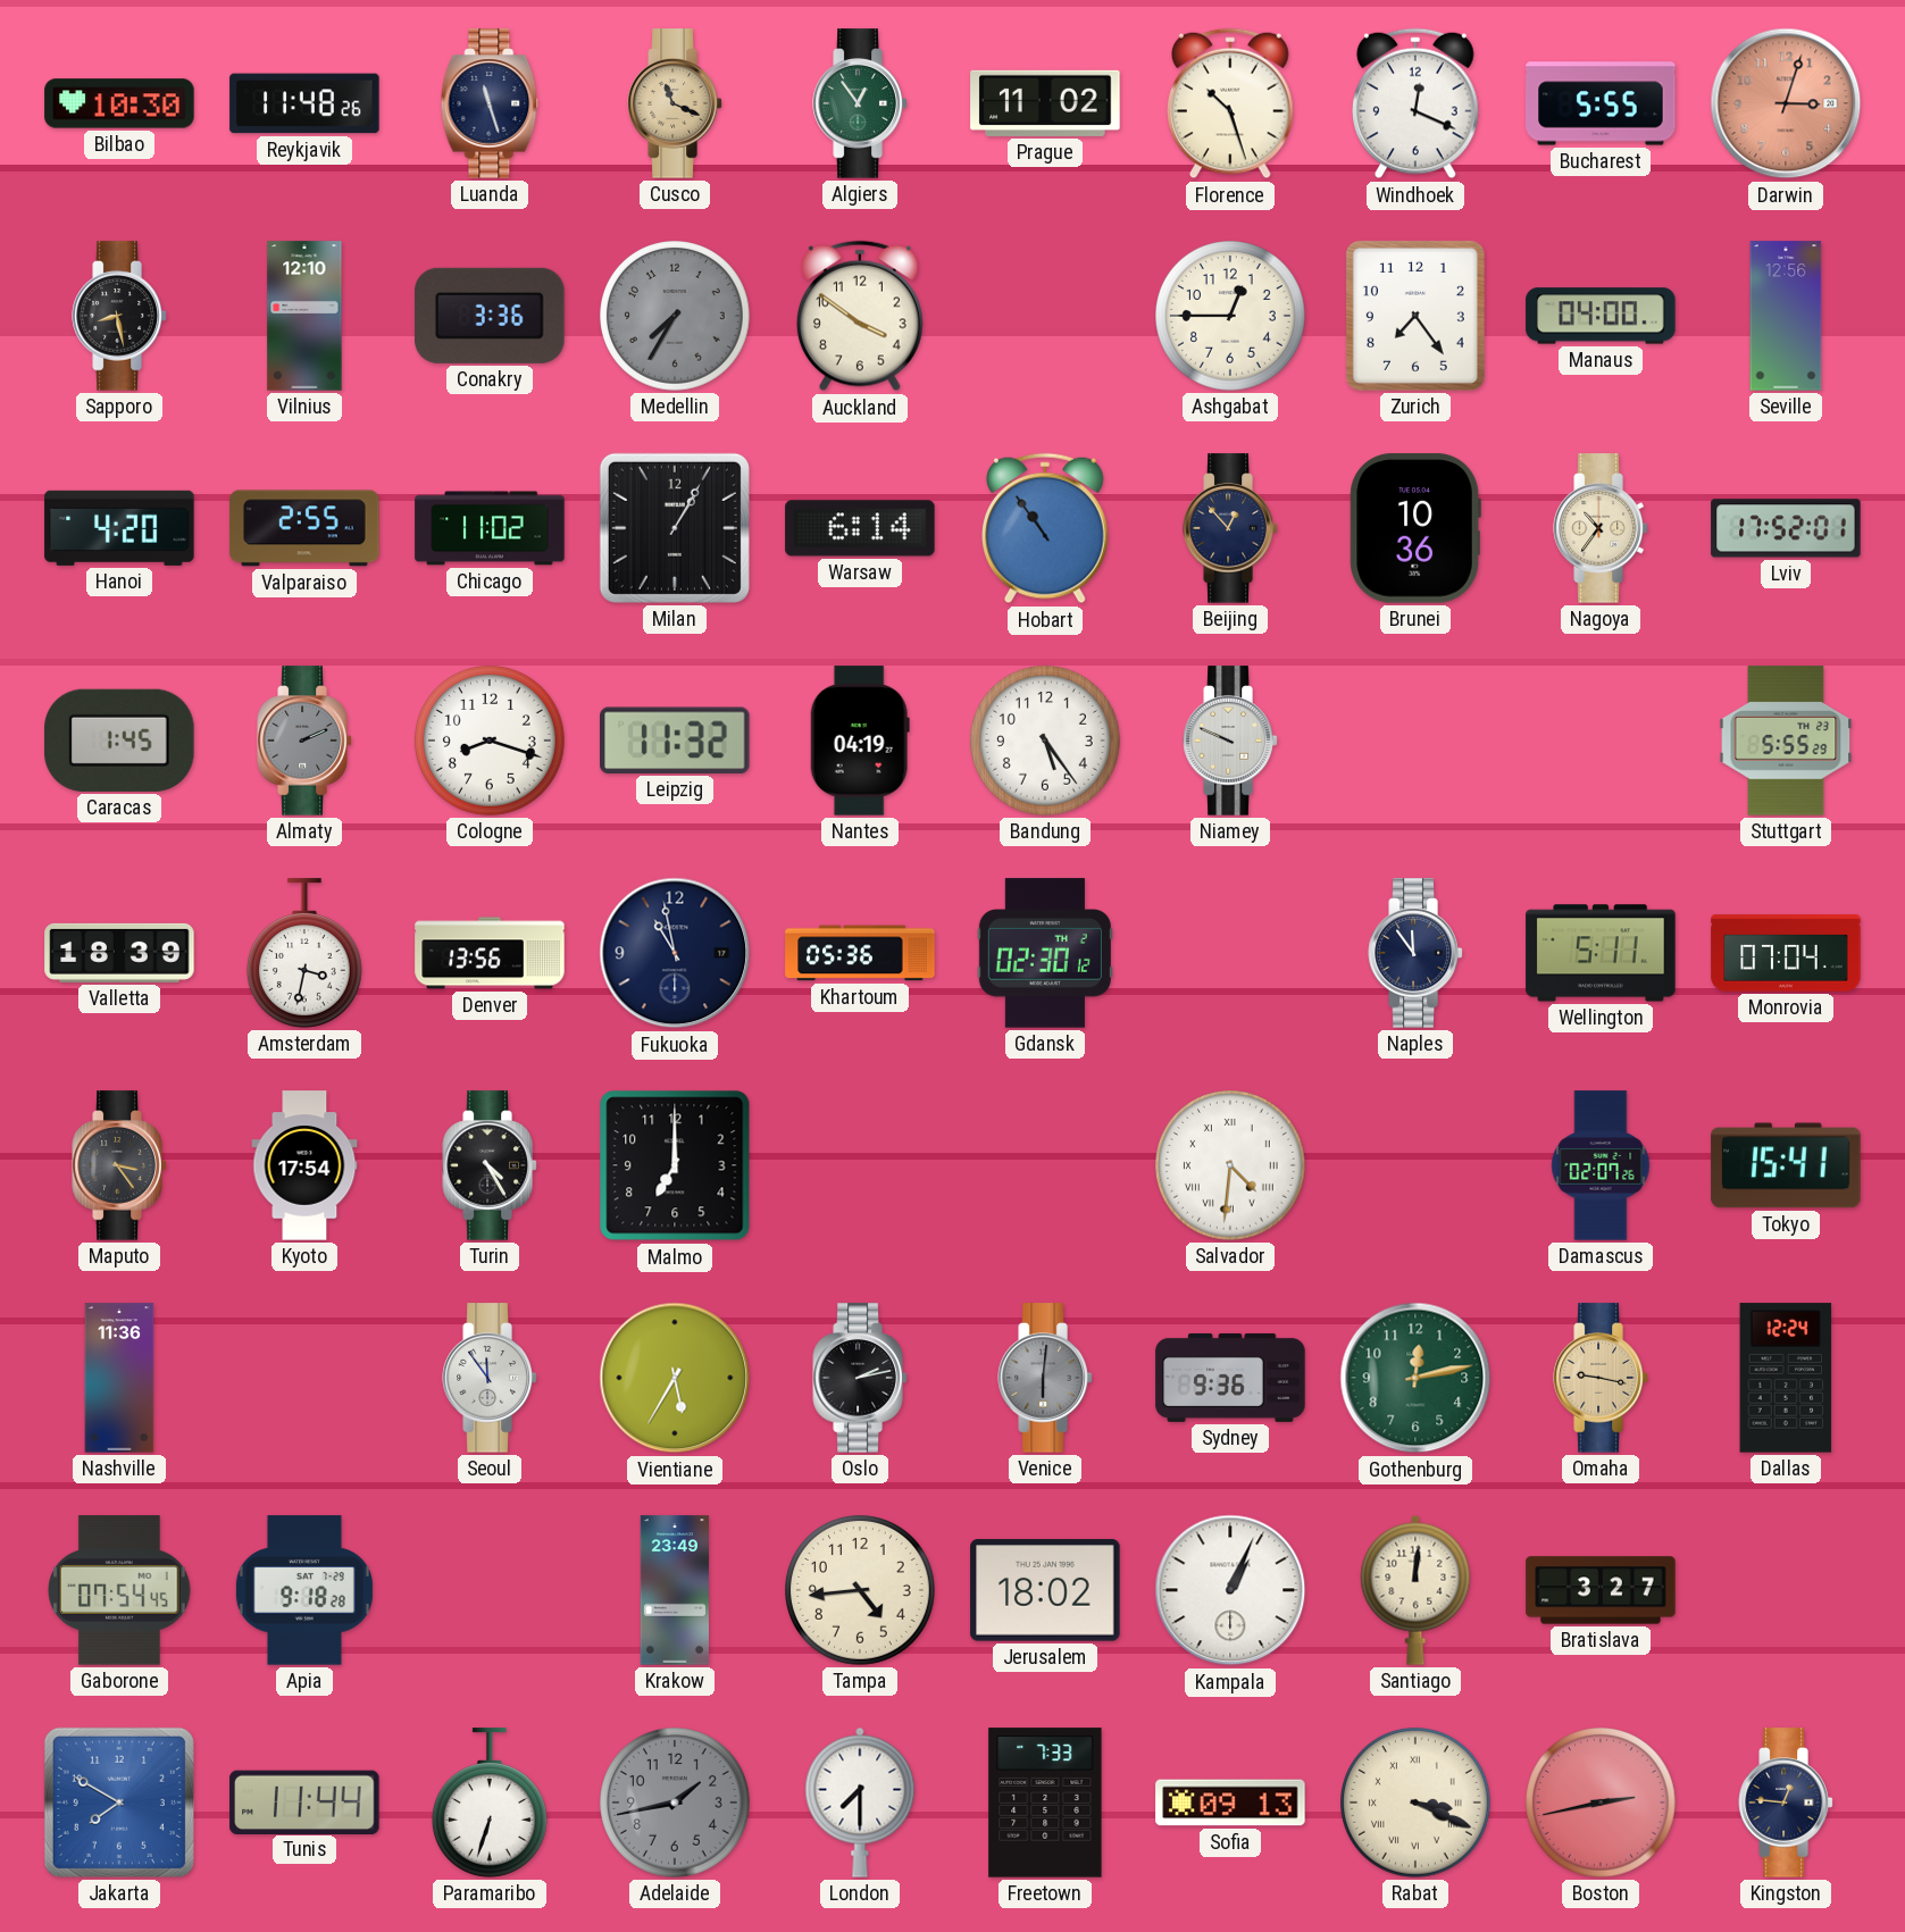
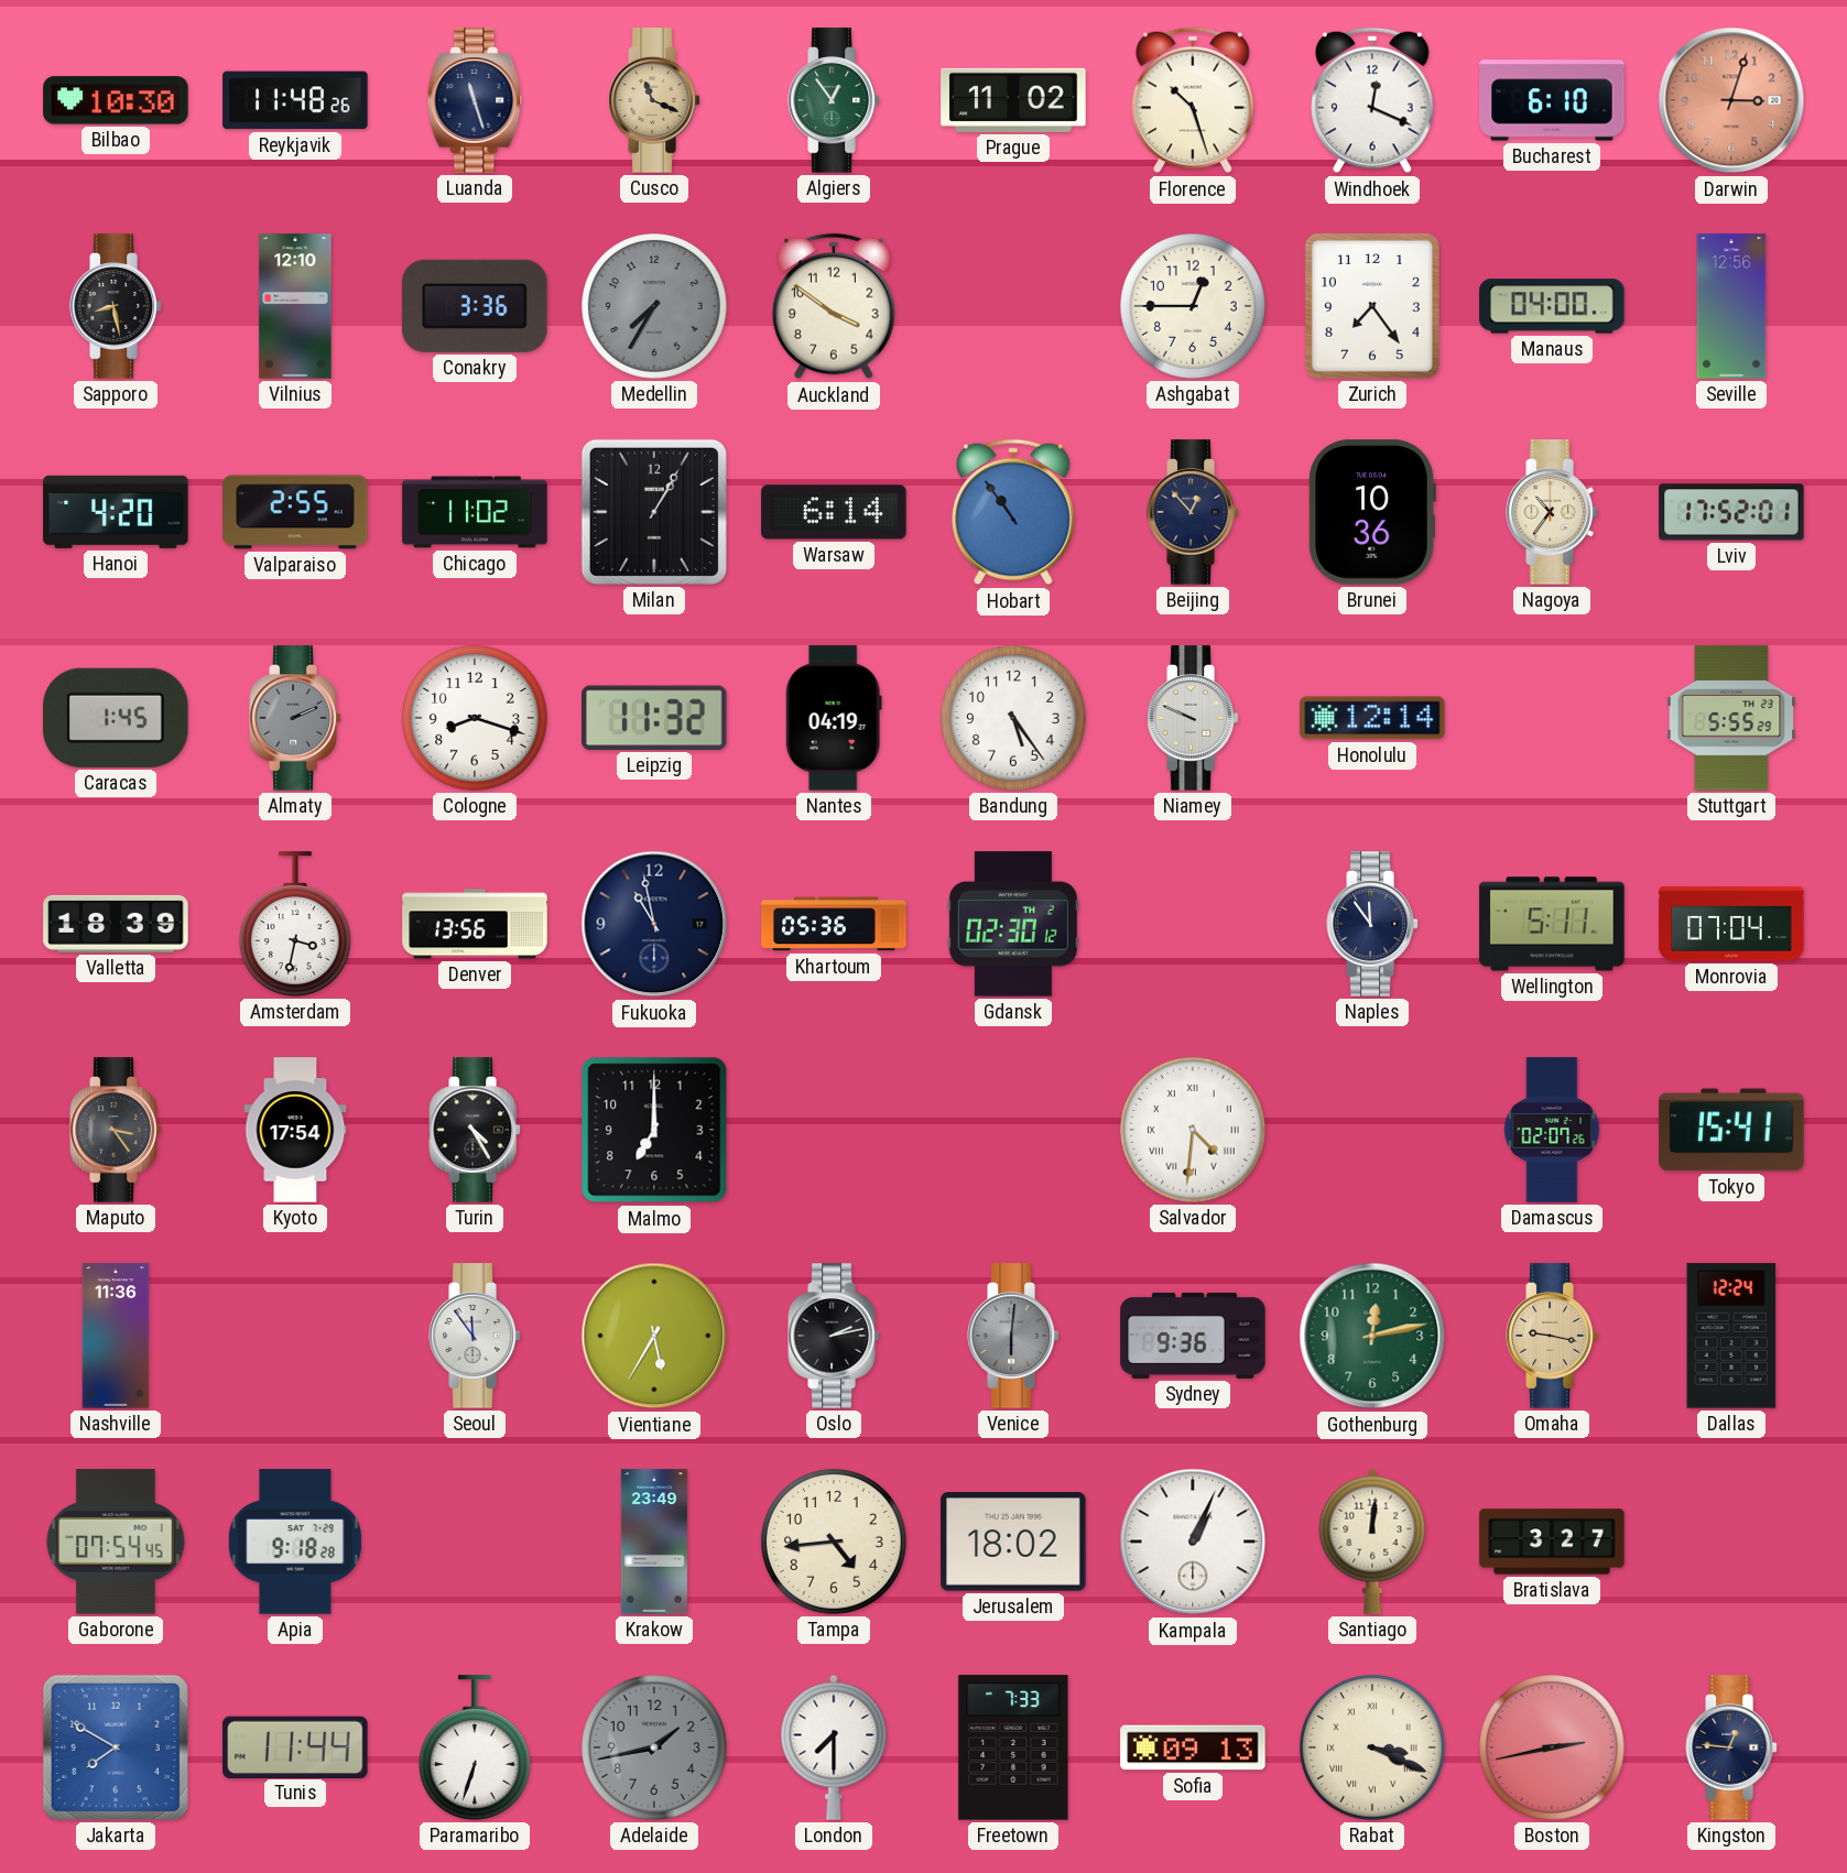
Bucharest: 5:55 -> 6:10
Honolulu: none -> 12:14
